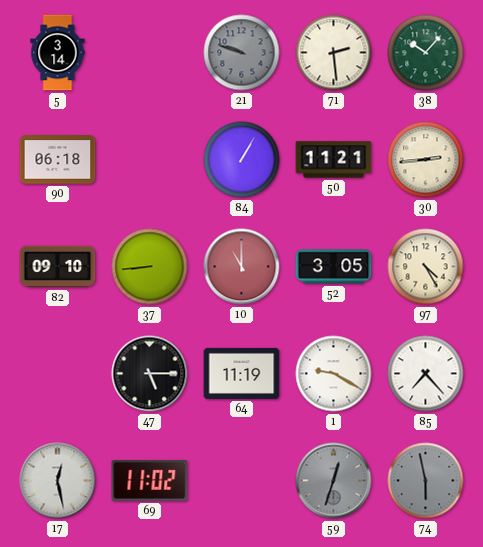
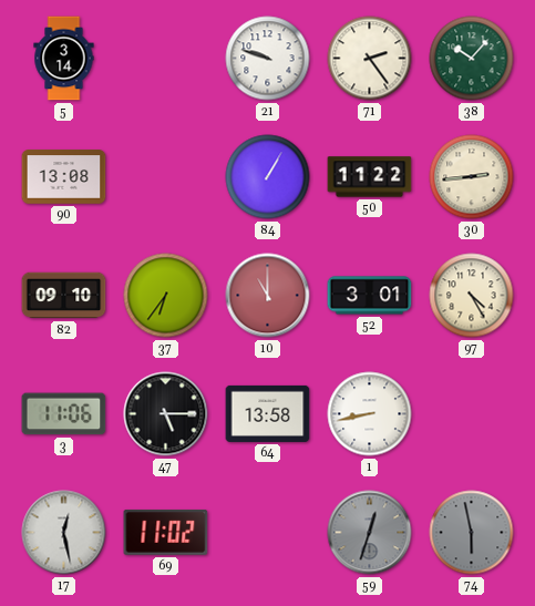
21 dial: grey -> white
71: 2:29 -> 2:24
90: 06:18 -> 13:08
50: 11:21 -> 11:22
37: 8:44 -> 6:36
52: 3:05 -> 3:01
3: none -> 11:06
64: 11:19 -> 13:58
1: 9:20 -> 8:43
85: 7:23 -> none
